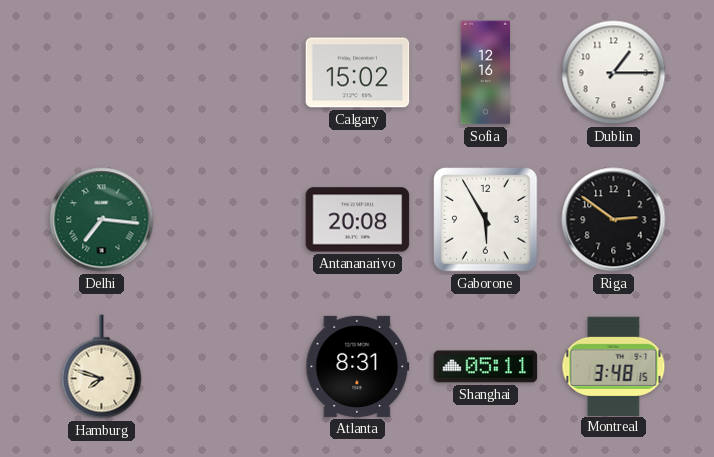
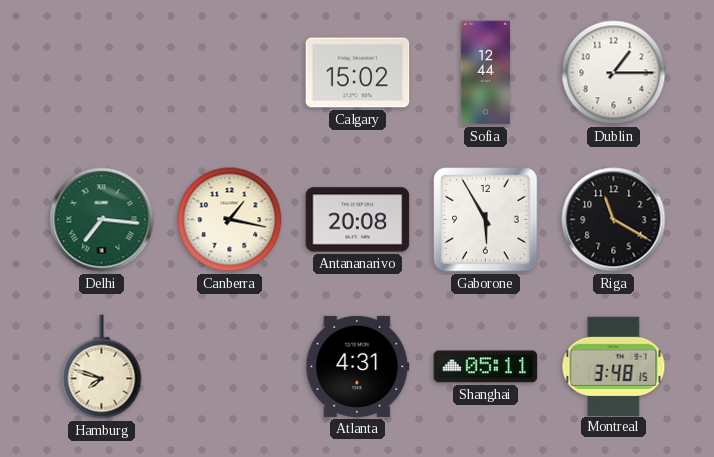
Sofia: 12:16 -> 12:44
Canberra: none -> 1:17
Riga: 2:51 -> 11:20
Atlanta: 8:31 -> 4:31
